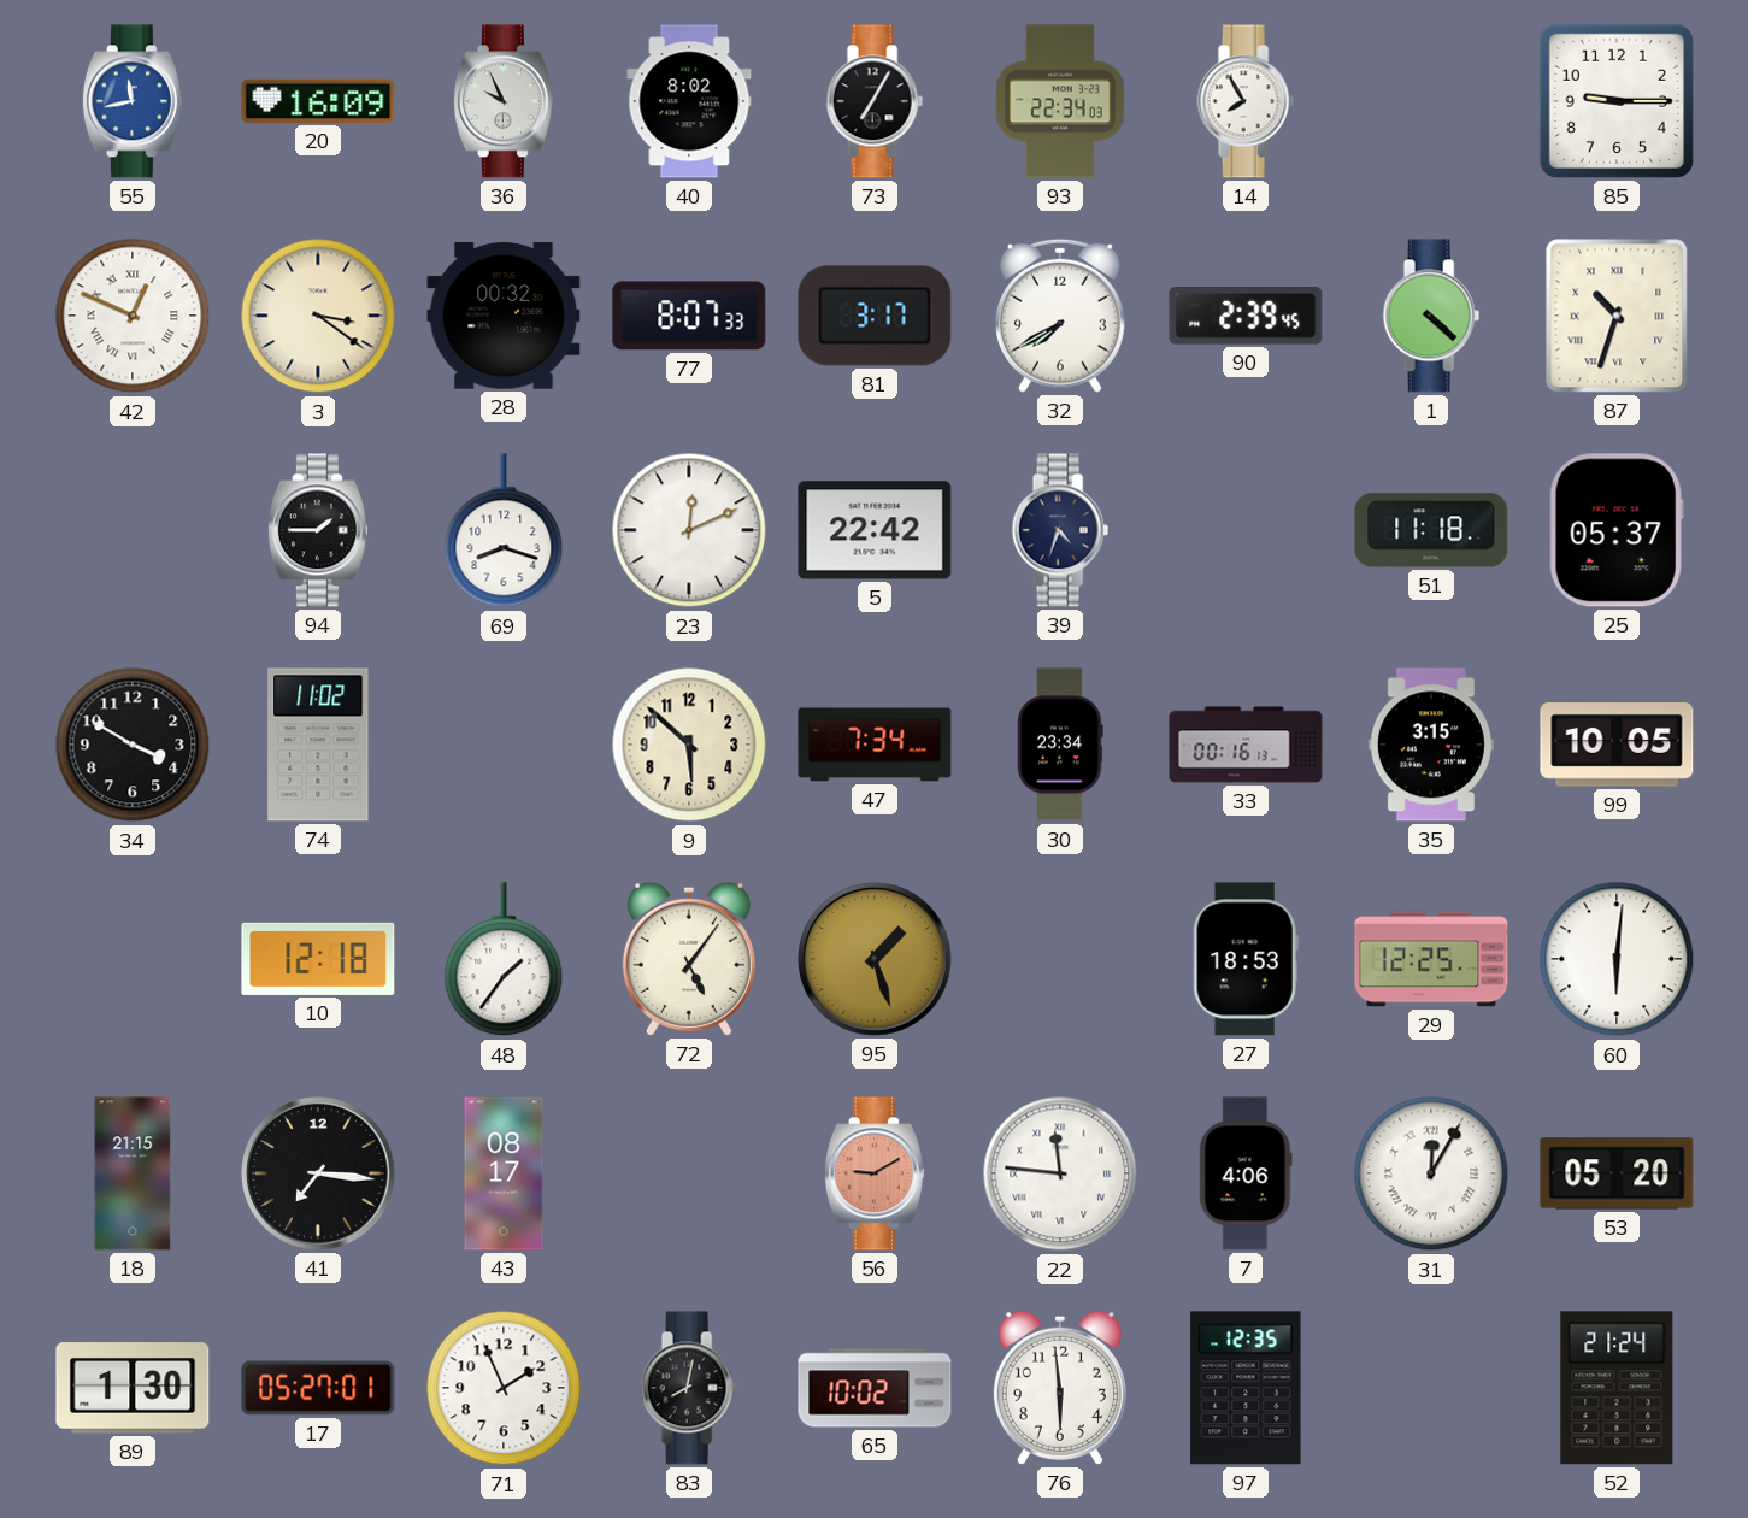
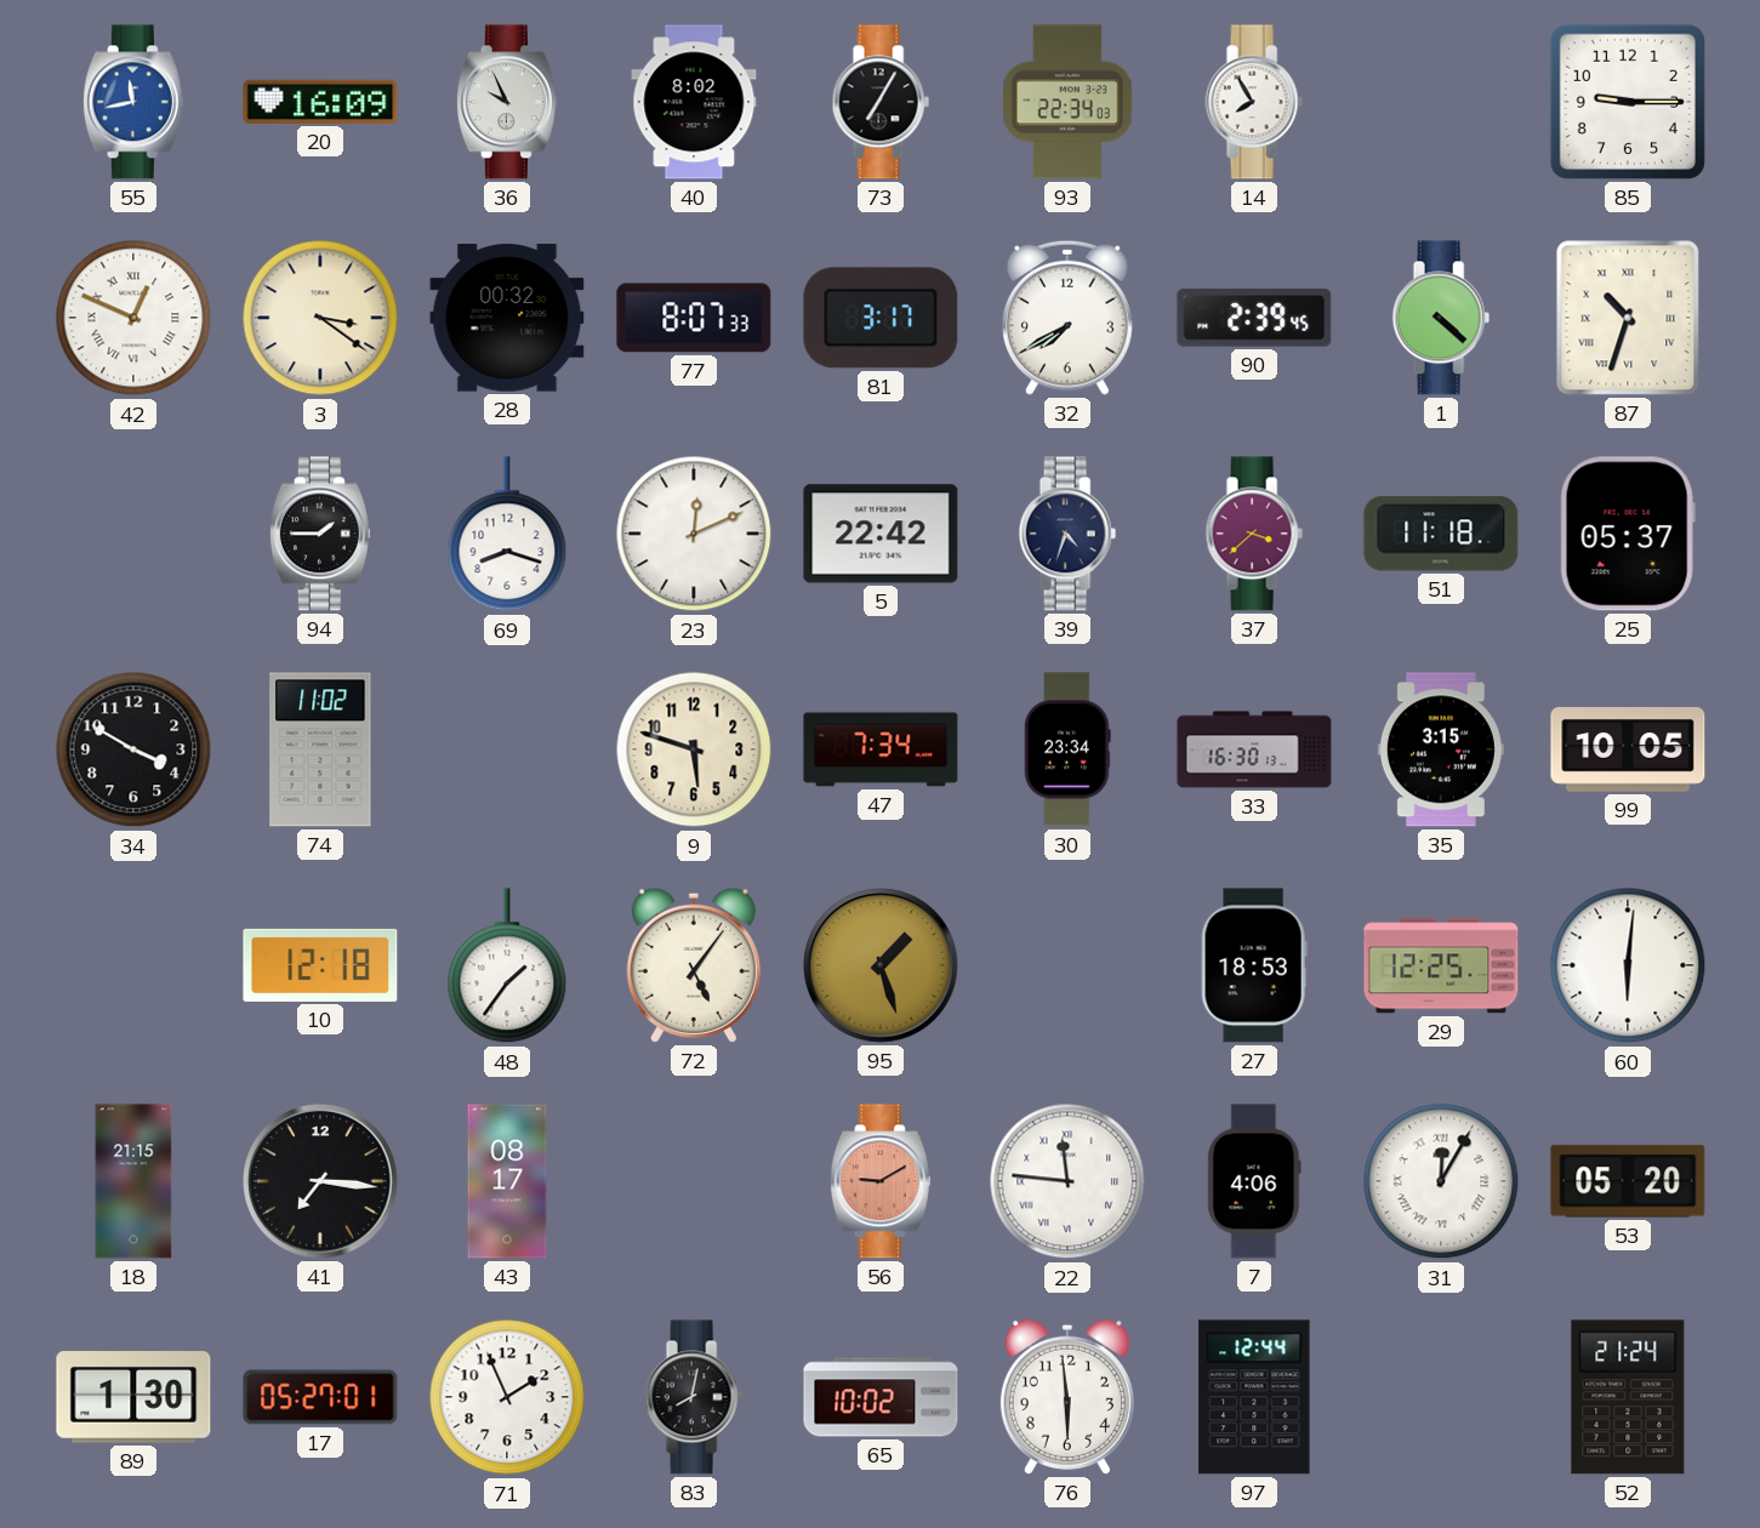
37: none -> 3:38
9: 5:52 -> 5:48
33: 00:16 -> 16:30
97: 12:35 -> 12:44
